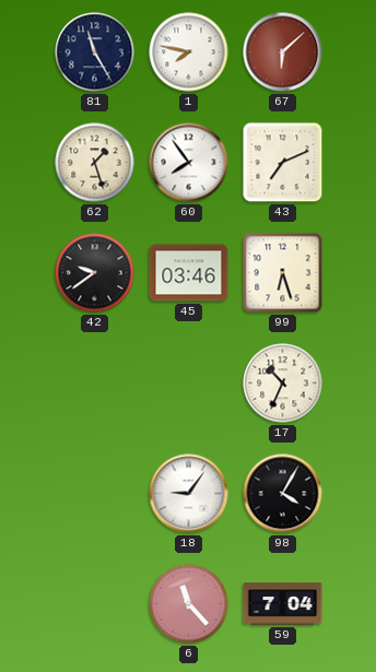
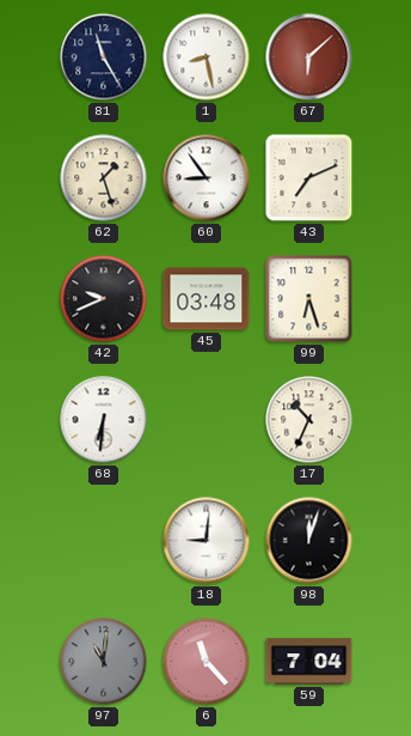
1: 7:47 -> 8:28
60: 7:54 -> 8:54
42: 9:39 -> 9:41
45: 03:46 -> 03:48
68: none -> 6:31
18: 9:06 -> 9:01
98: 4:05 -> 12:03
97: none -> 11:01
